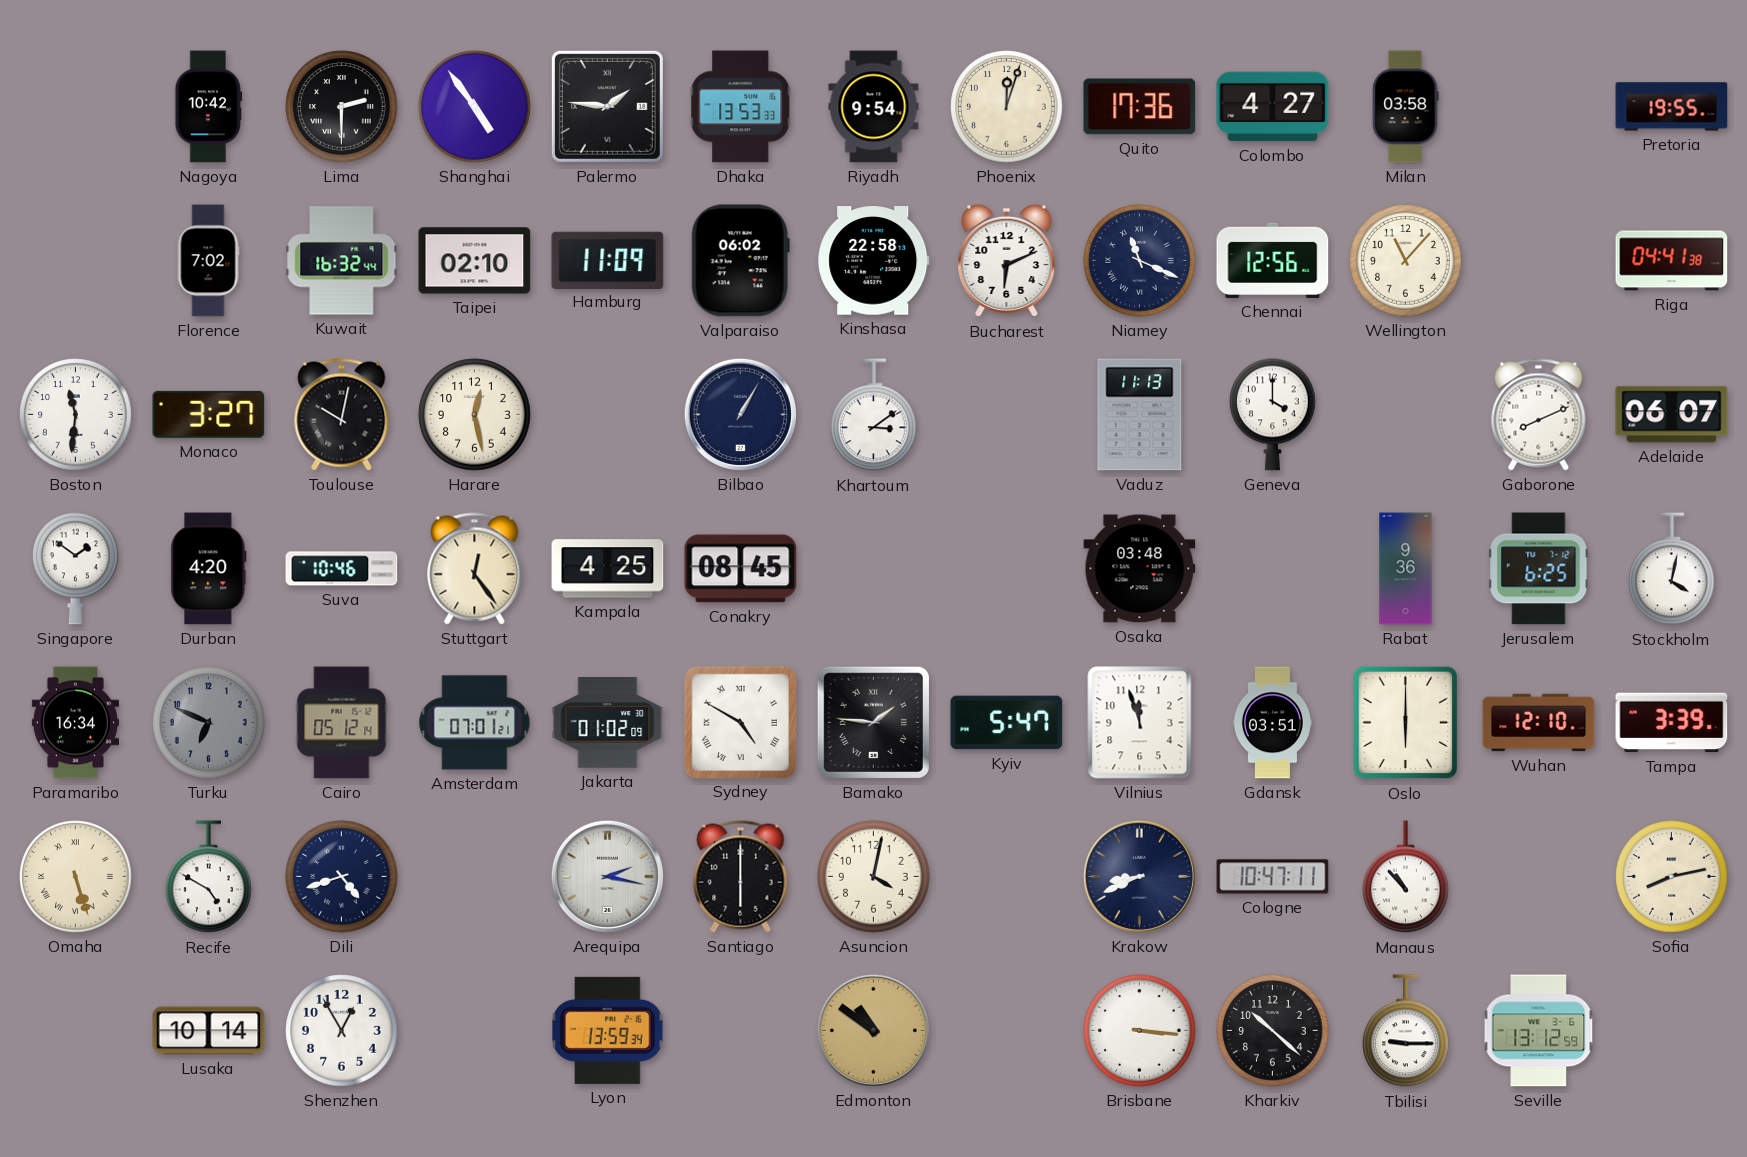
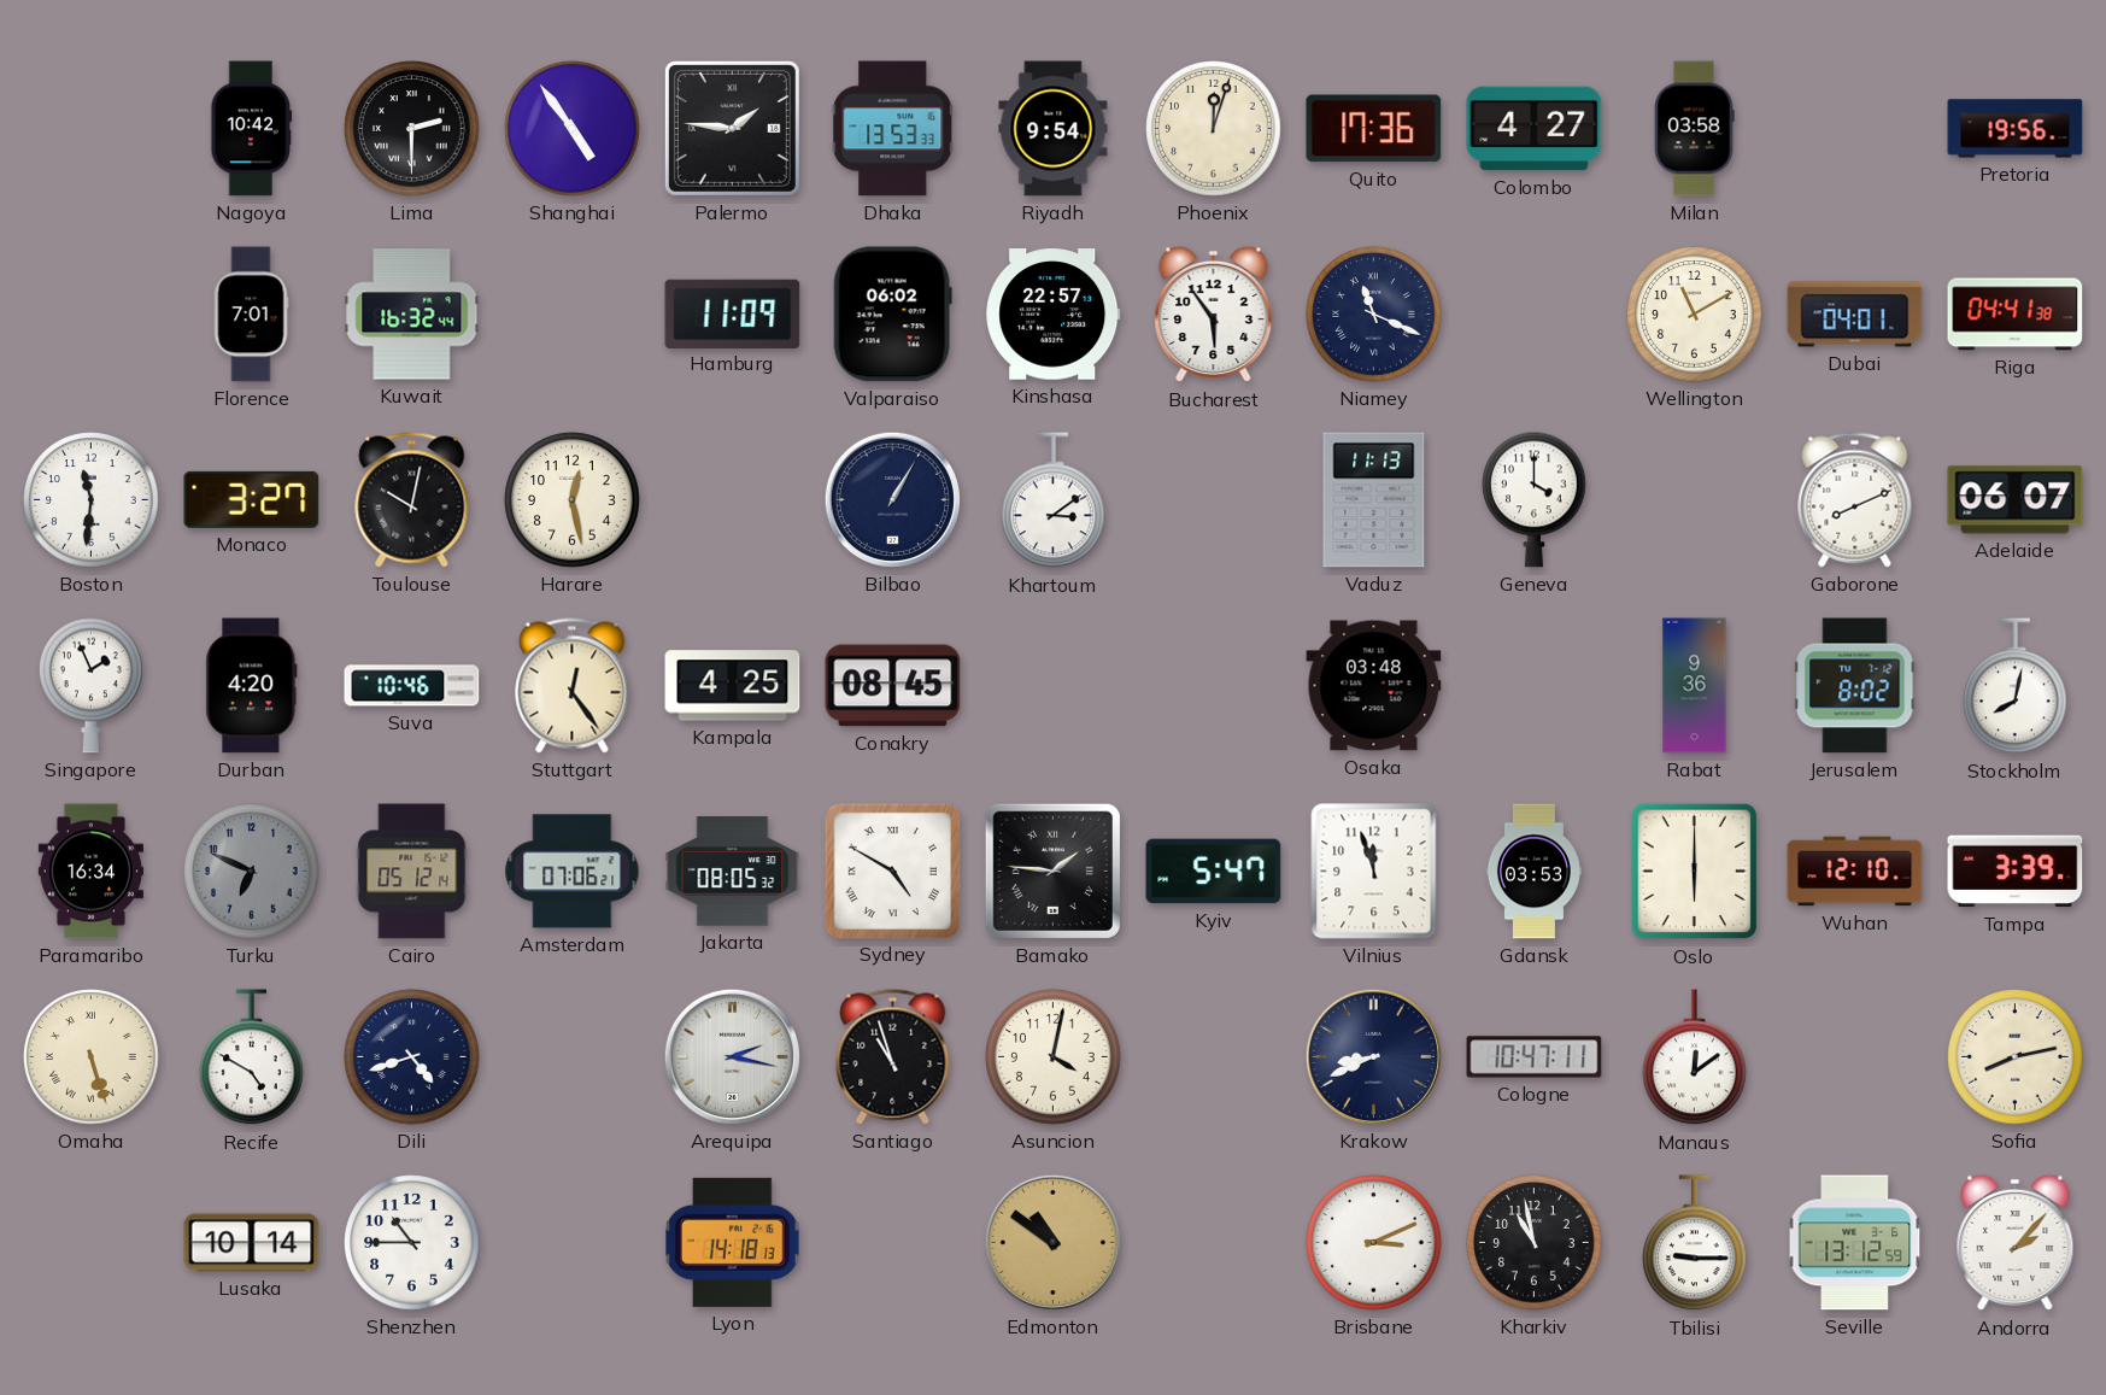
Pretoria: 19:55 -> 19:56
Florence: 7:02 -> 7:01
Taipei: 02:10 -> none
Kinshasa: 22:58 -> 22:57
Bucharest: 6:11 -> 5:54
Chennai: 12:56 -> none
Wellington: 11:07 -> 11:10
Dubai: none -> 04:01
Singapore: 1:51 -> 1:56
Jerusalem: 6:25 -> 8:02
Stockholm: 4:02 -> 8:02
Amsterdam: 07:01 -> 07:06
Jakarta: 01:02 -> 08:05
Gdansk: 03:51 -> 03:53
Santiago: 6:00 -> 10:57
Manaus: 10:53 -> 12:09
Shenzhen: 12:55 -> 10:45
Lyon: 13:59 -> 14:18
Brisbane: 3:16 -> 3:11
Kharkiv: 10:22 -> 10:58
Andorra: none -> 2:07
